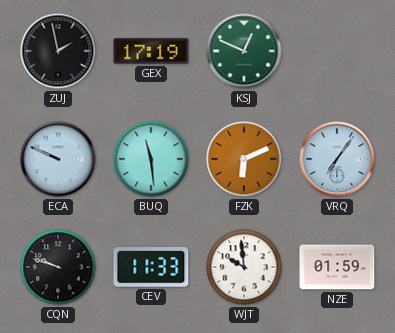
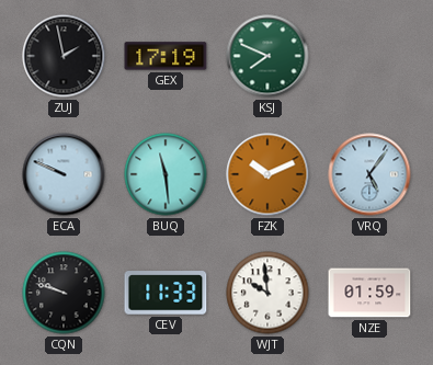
KSJ: 12:49 -> 7:49
FZK: 6:11 -> 10:11
VRQ: 7:06 -> 5:06
